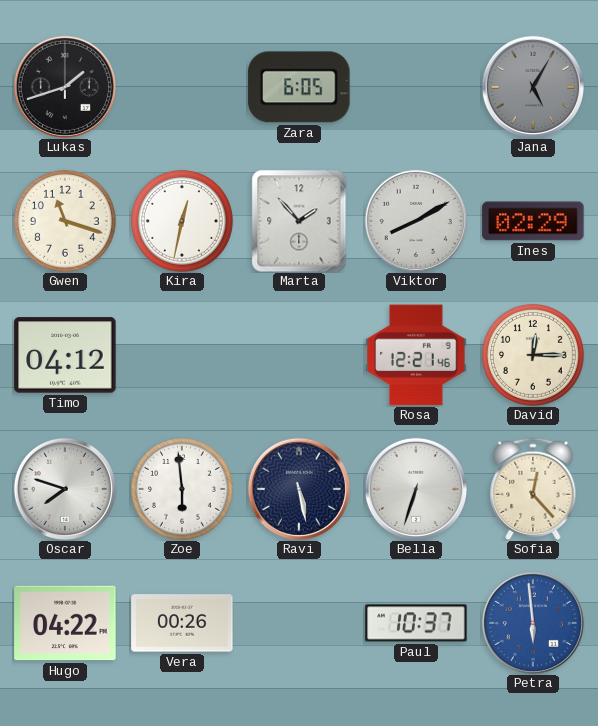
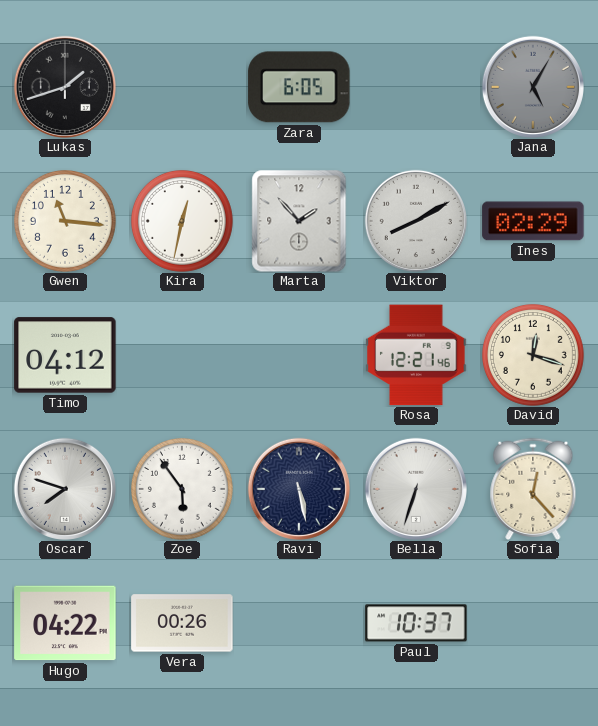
Gwen: 11:18 -> 11:16
David: 12:15 -> 12:18
Zoe: 5:59 -> 5:54
Petra: 5:59 -> none
